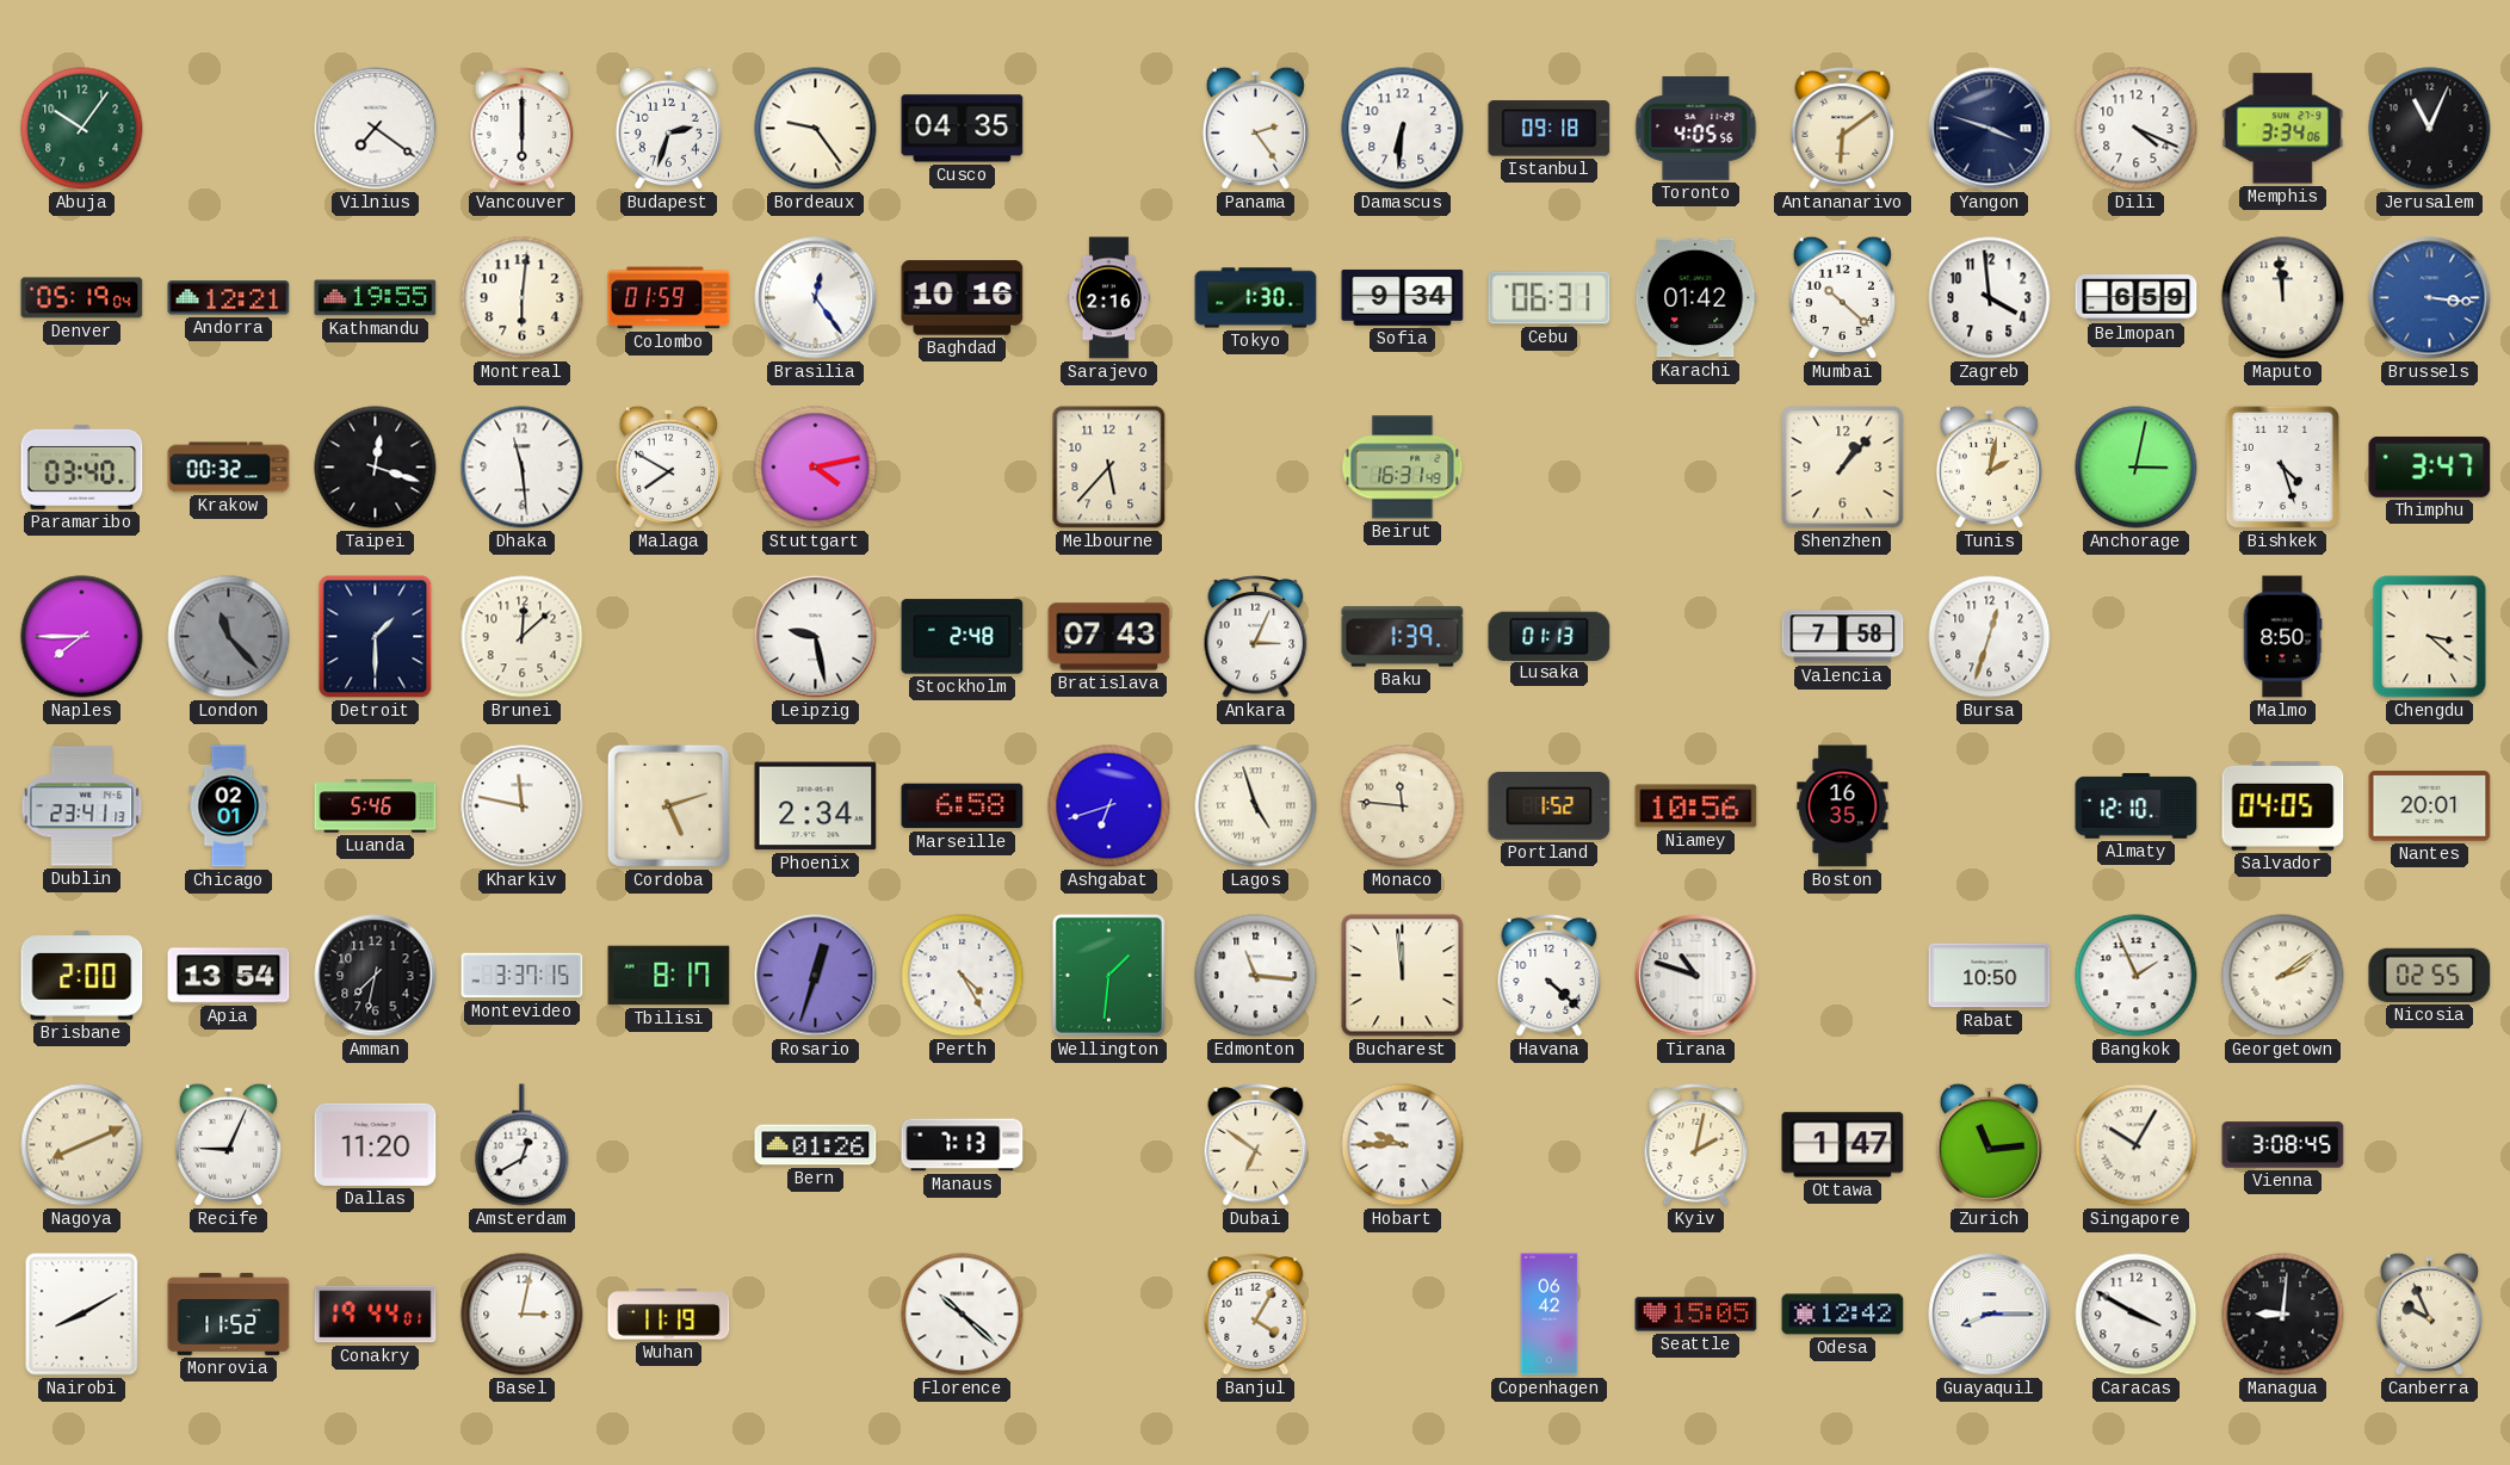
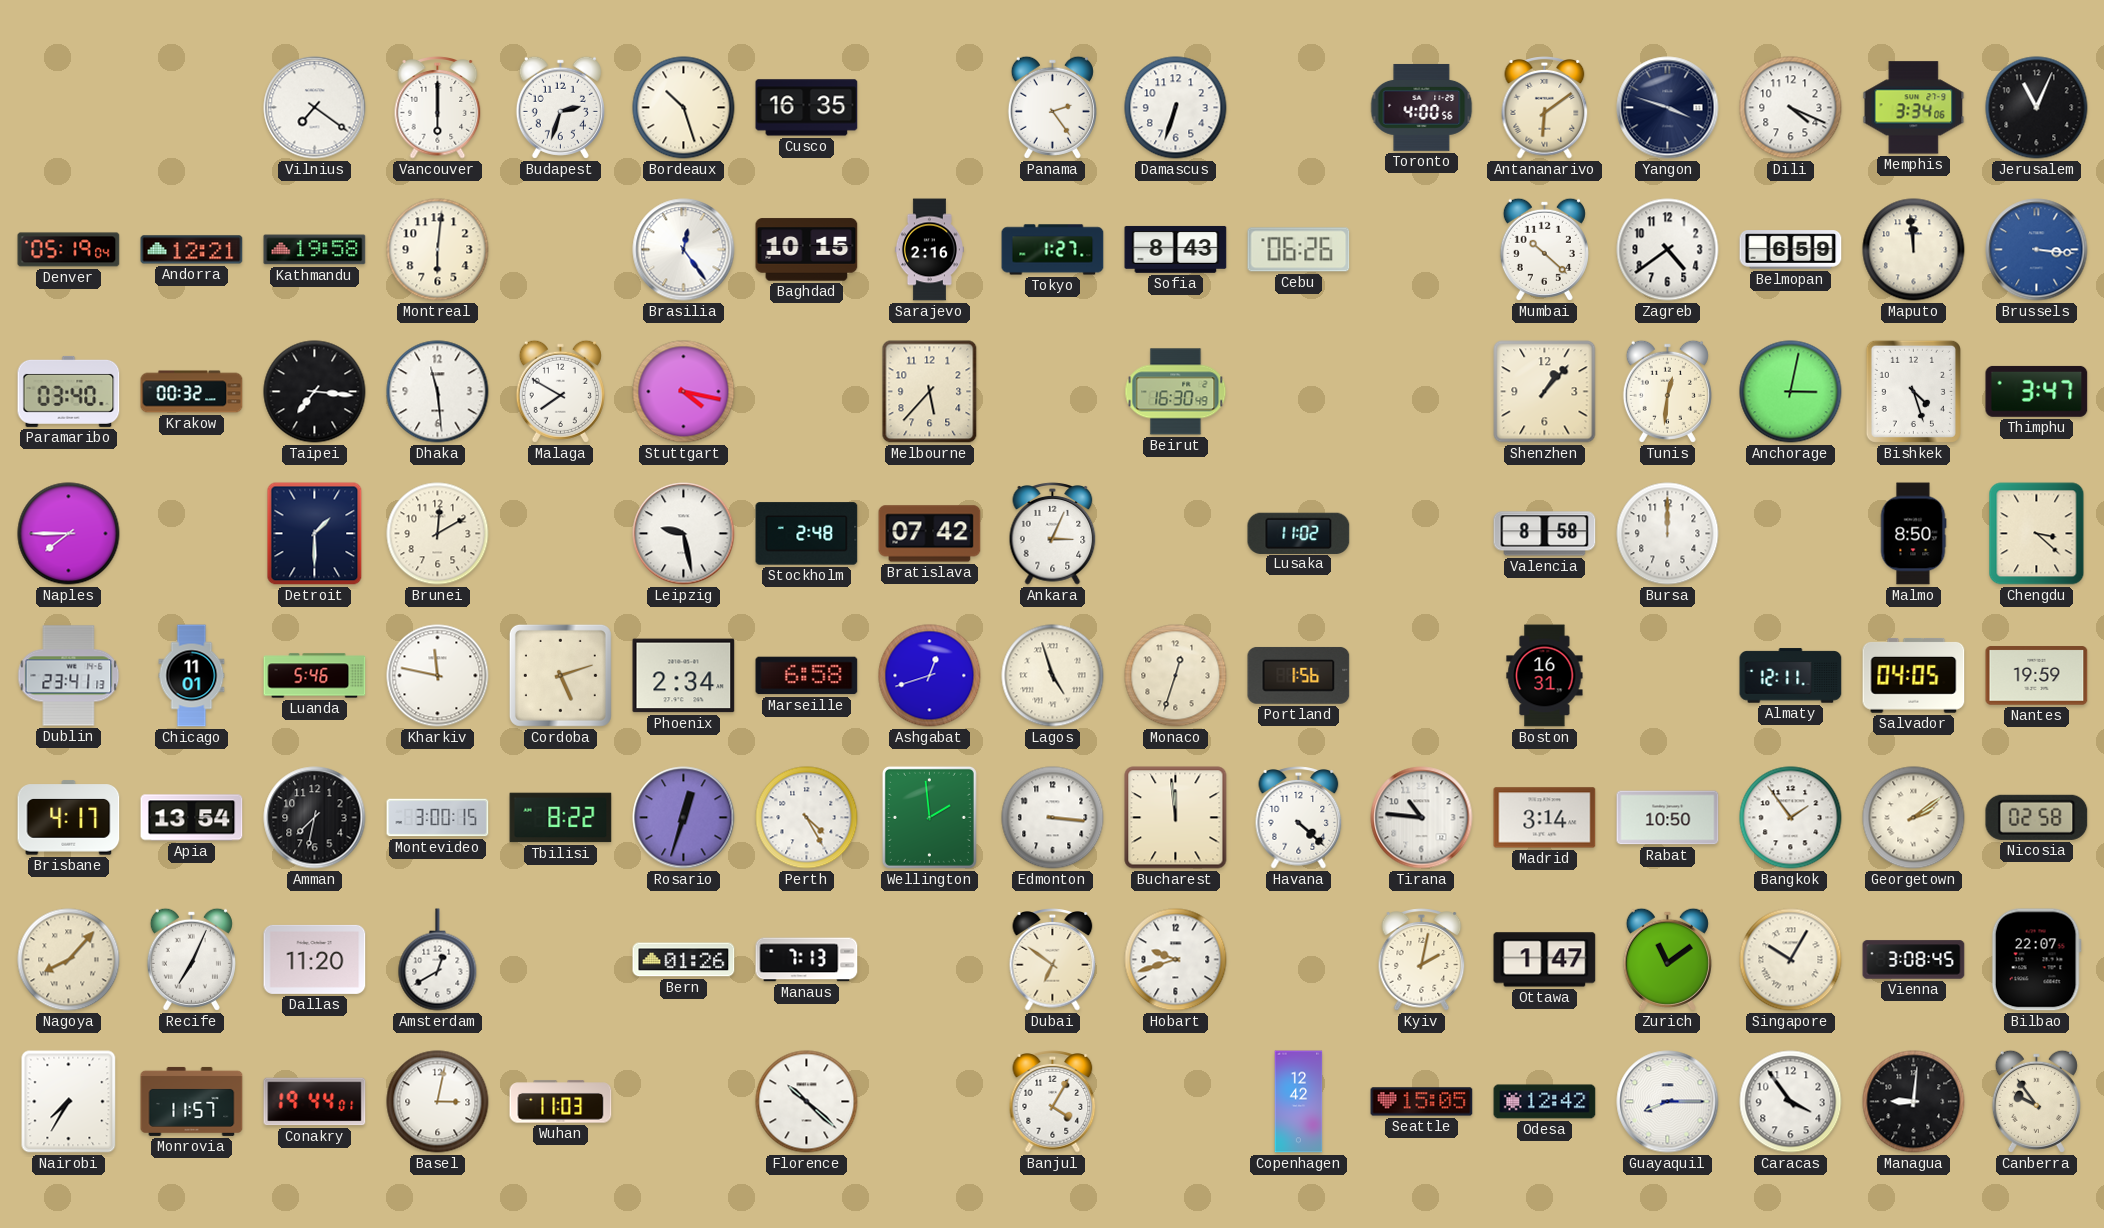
Abuja: 10:06 -> none
Bordeaux: 9:24 -> 10:27
Cusco: 04:35 -> 16:35
Damascus: 6:31 -> 6:33
Istanbul: 09:18 -> none
Toronto: 4:05 -> 4:00
Kathmandu: 19:55 -> 19:58
Colombo: 01:59 -> none
Baghdad: 10:16 -> 10:15
Tokyo: 1:30 -> 1:27
Sofia: 9:34 -> 8:43
Cebu: 06:31 -> 06:26
Karachi: 01:42 -> none
Zagreb: 3:59 -> 4:39
Taipei: 12:18 -> 7:16
Stuttgart: 4:13 -> 4:17
Beirut: 16:31 -> 16:30
Tunis: 2:02 -> 12:31
London: 11:23 -> none
Brunei: 12:08 -> 12:10
Bratislava: 07:43 -> 07:42
Baku: 1:39 -> none
Lusaka: 01:13 -> 11:02
Valencia: 7:58 -> 8:58
Bursa: 12:33 -> 12:00
Chicago: 02:01 -> 11:01
Ashgabat: 6:42 -> 12:42
Monaco: 11:46 -> 12:33
Portland: 1:52 -> 1:56
Niamey: 10:56 -> none
Boston: 16:35 -> 16:31
Almaty: 12:10 -> 12:11
Nantes: 20:01 -> 19:59
Brisbane: 2:00 -> 4:17
Montevideo: 3:37 -> 3:00
Tbilisi: 8:17 -> 8:22
Wellington: 1:31 -> 1:59
Edmonton: 11:16 -> 3:16
Tirana: 10:48 -> 10:46
Madrid: none -> 3:14
Bangkok: 1:56 -> 1:54
Nicosia: 02:55 -> 02:58
Nagoya: 8:11 -> 8:07
Recife: 9:04 -> 7:04
Hobart: 9:45 -> 9:42
Zurich: 11:14 -> 11:09
Bilbao: none -> 22:07
Nairobi: 8:10 -> 7:35
Monrovia: 11:52 -> 11:57
Wuhan: 11:19 -> 11:03
Copenhagen: 06:42 -> 12:42
Caracas: 3:50 -> 3:54
Canberra: 9:56 -> 9:54
